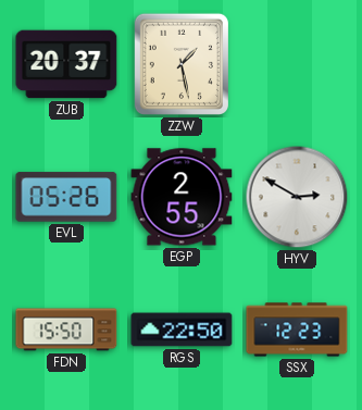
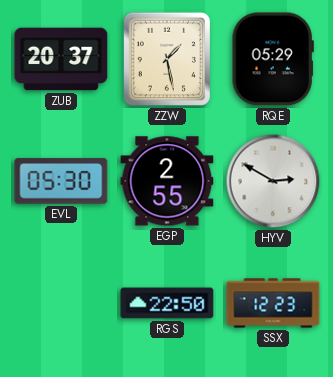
RQE: none -> 05:29
EVL: 05:26 -> 05:30
FDN: 15:50 -> none
